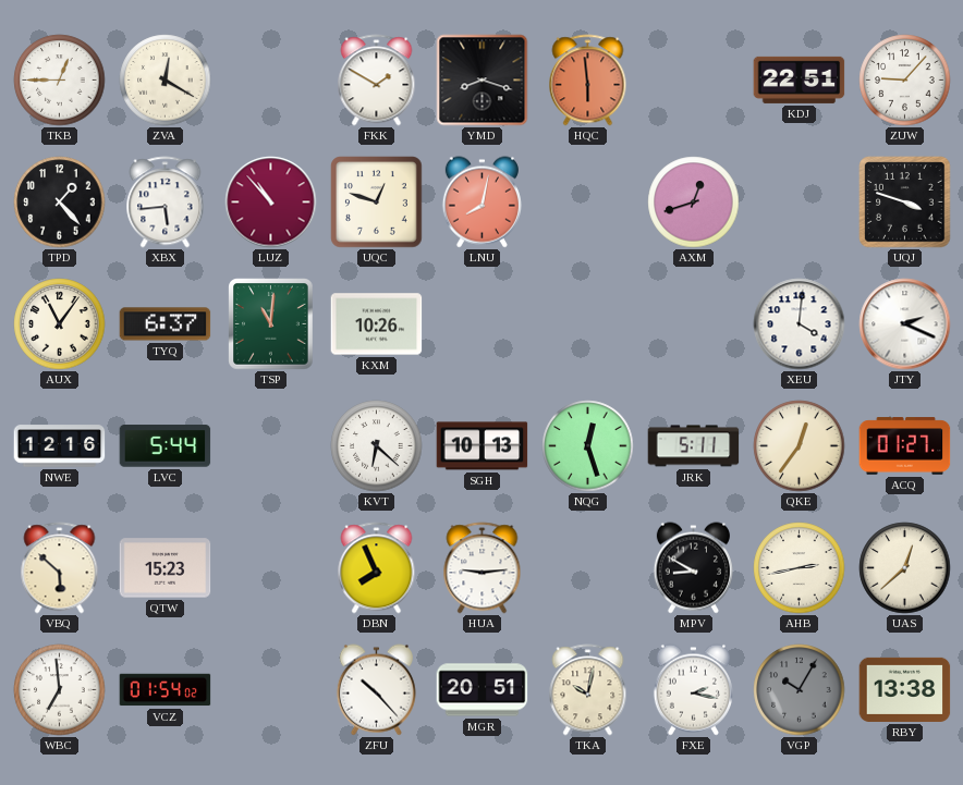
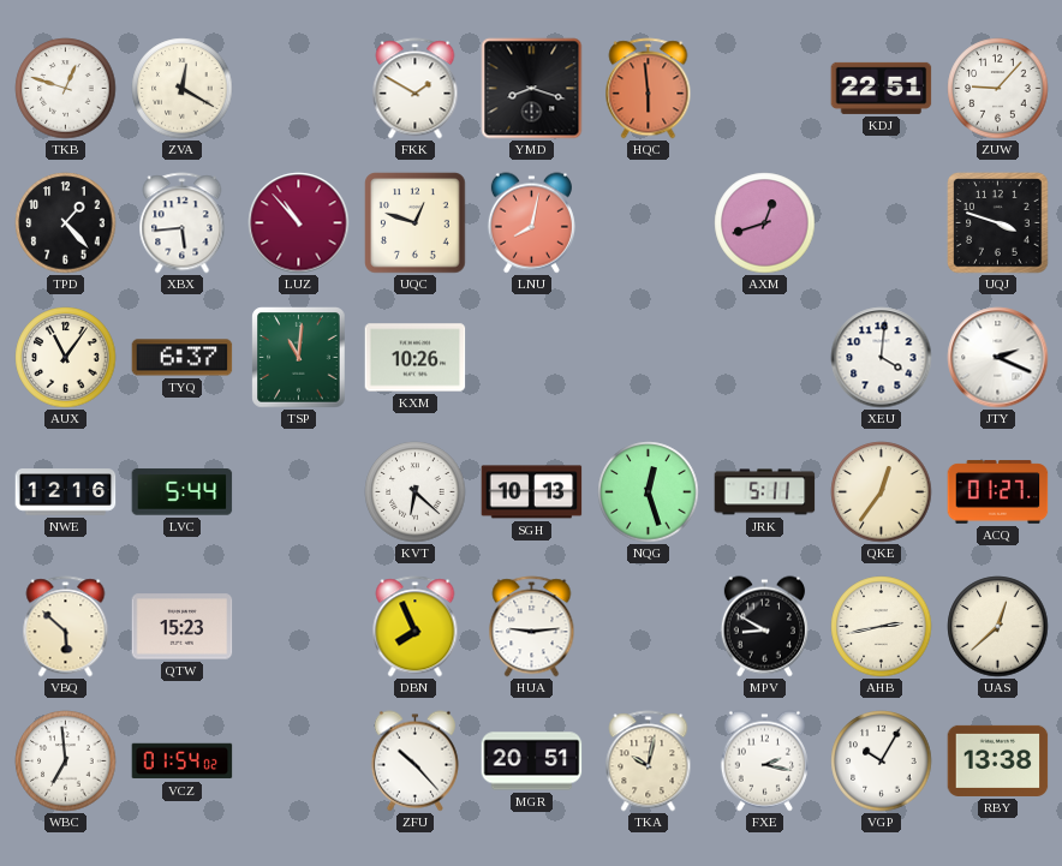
TKB: 12:45 -> 12:48
VGP dial: grey -> white
